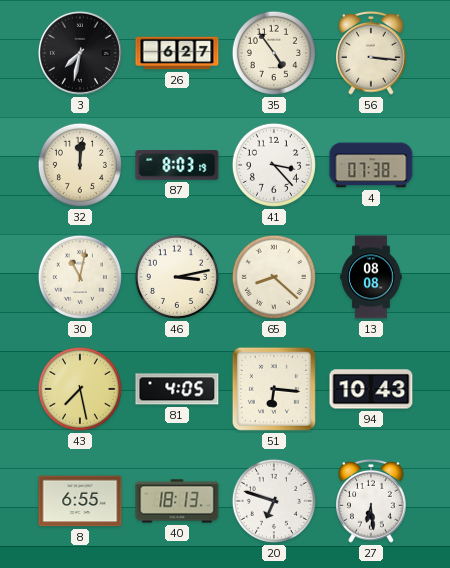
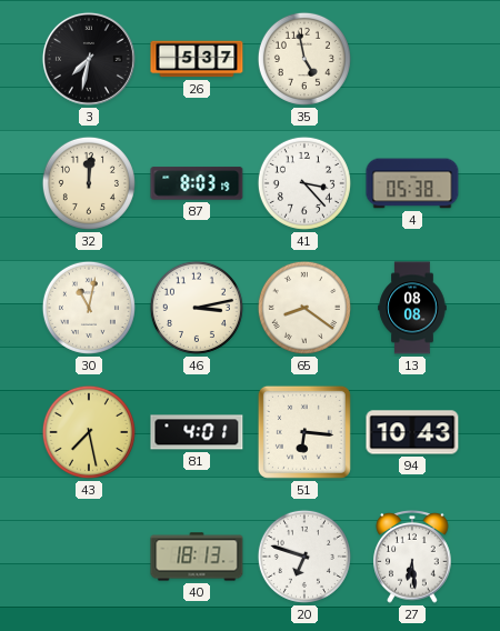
26: 6:27 -> 5:37
35: 4:54 -> 4:58
56: 3:16 -> none
4: 07:38 -> 05:38
65: 8:22 -> 8:21
81: 4:05 -> 4:01
8: 6:55 -> none
